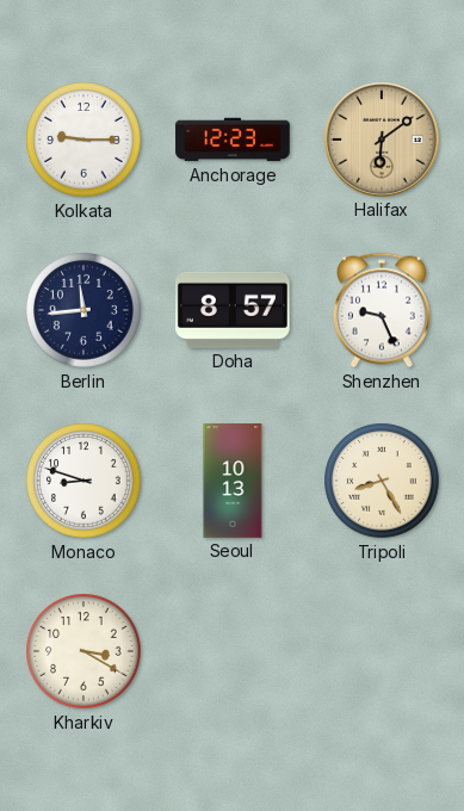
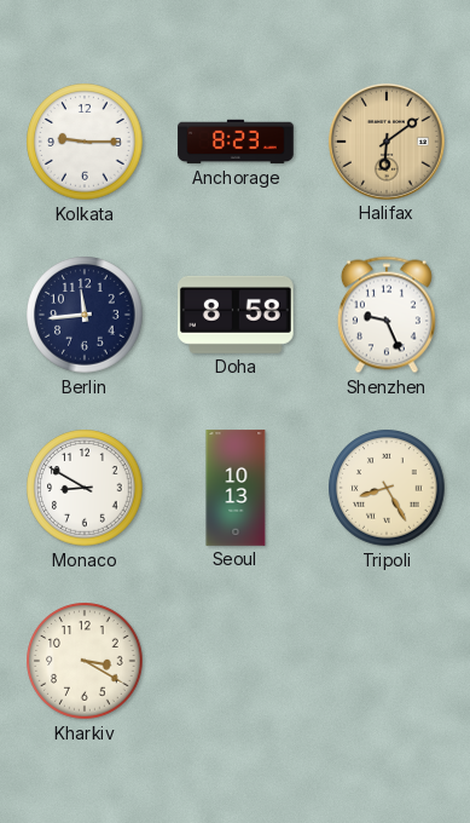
Anchorage: 12:23 -> 8:23
Doha: 8:57 -> 8:58
Monaco: 8:48 -> 8:50
